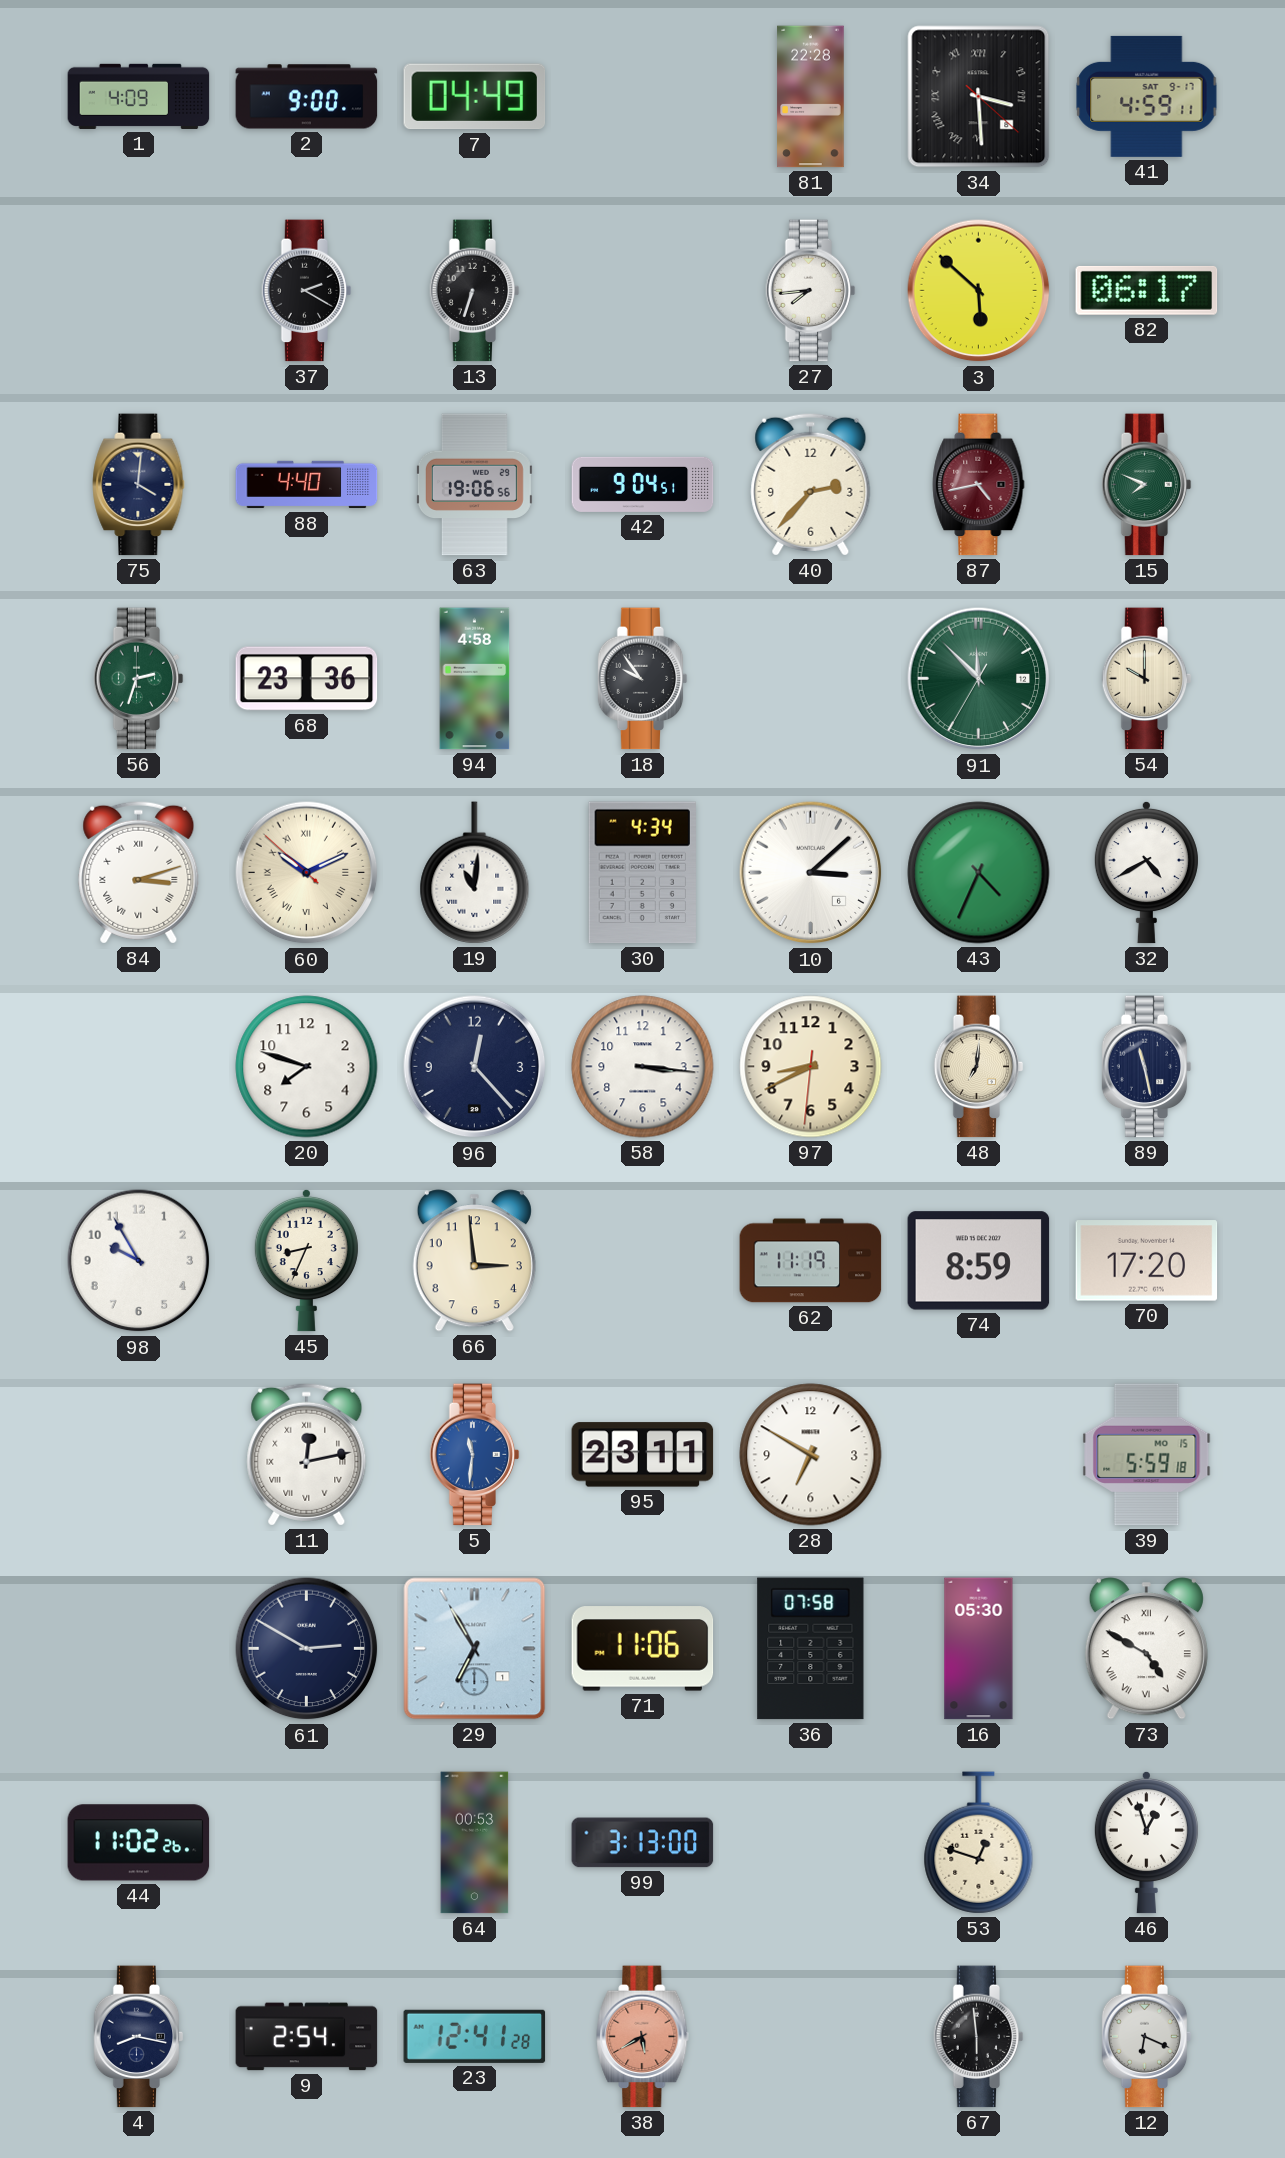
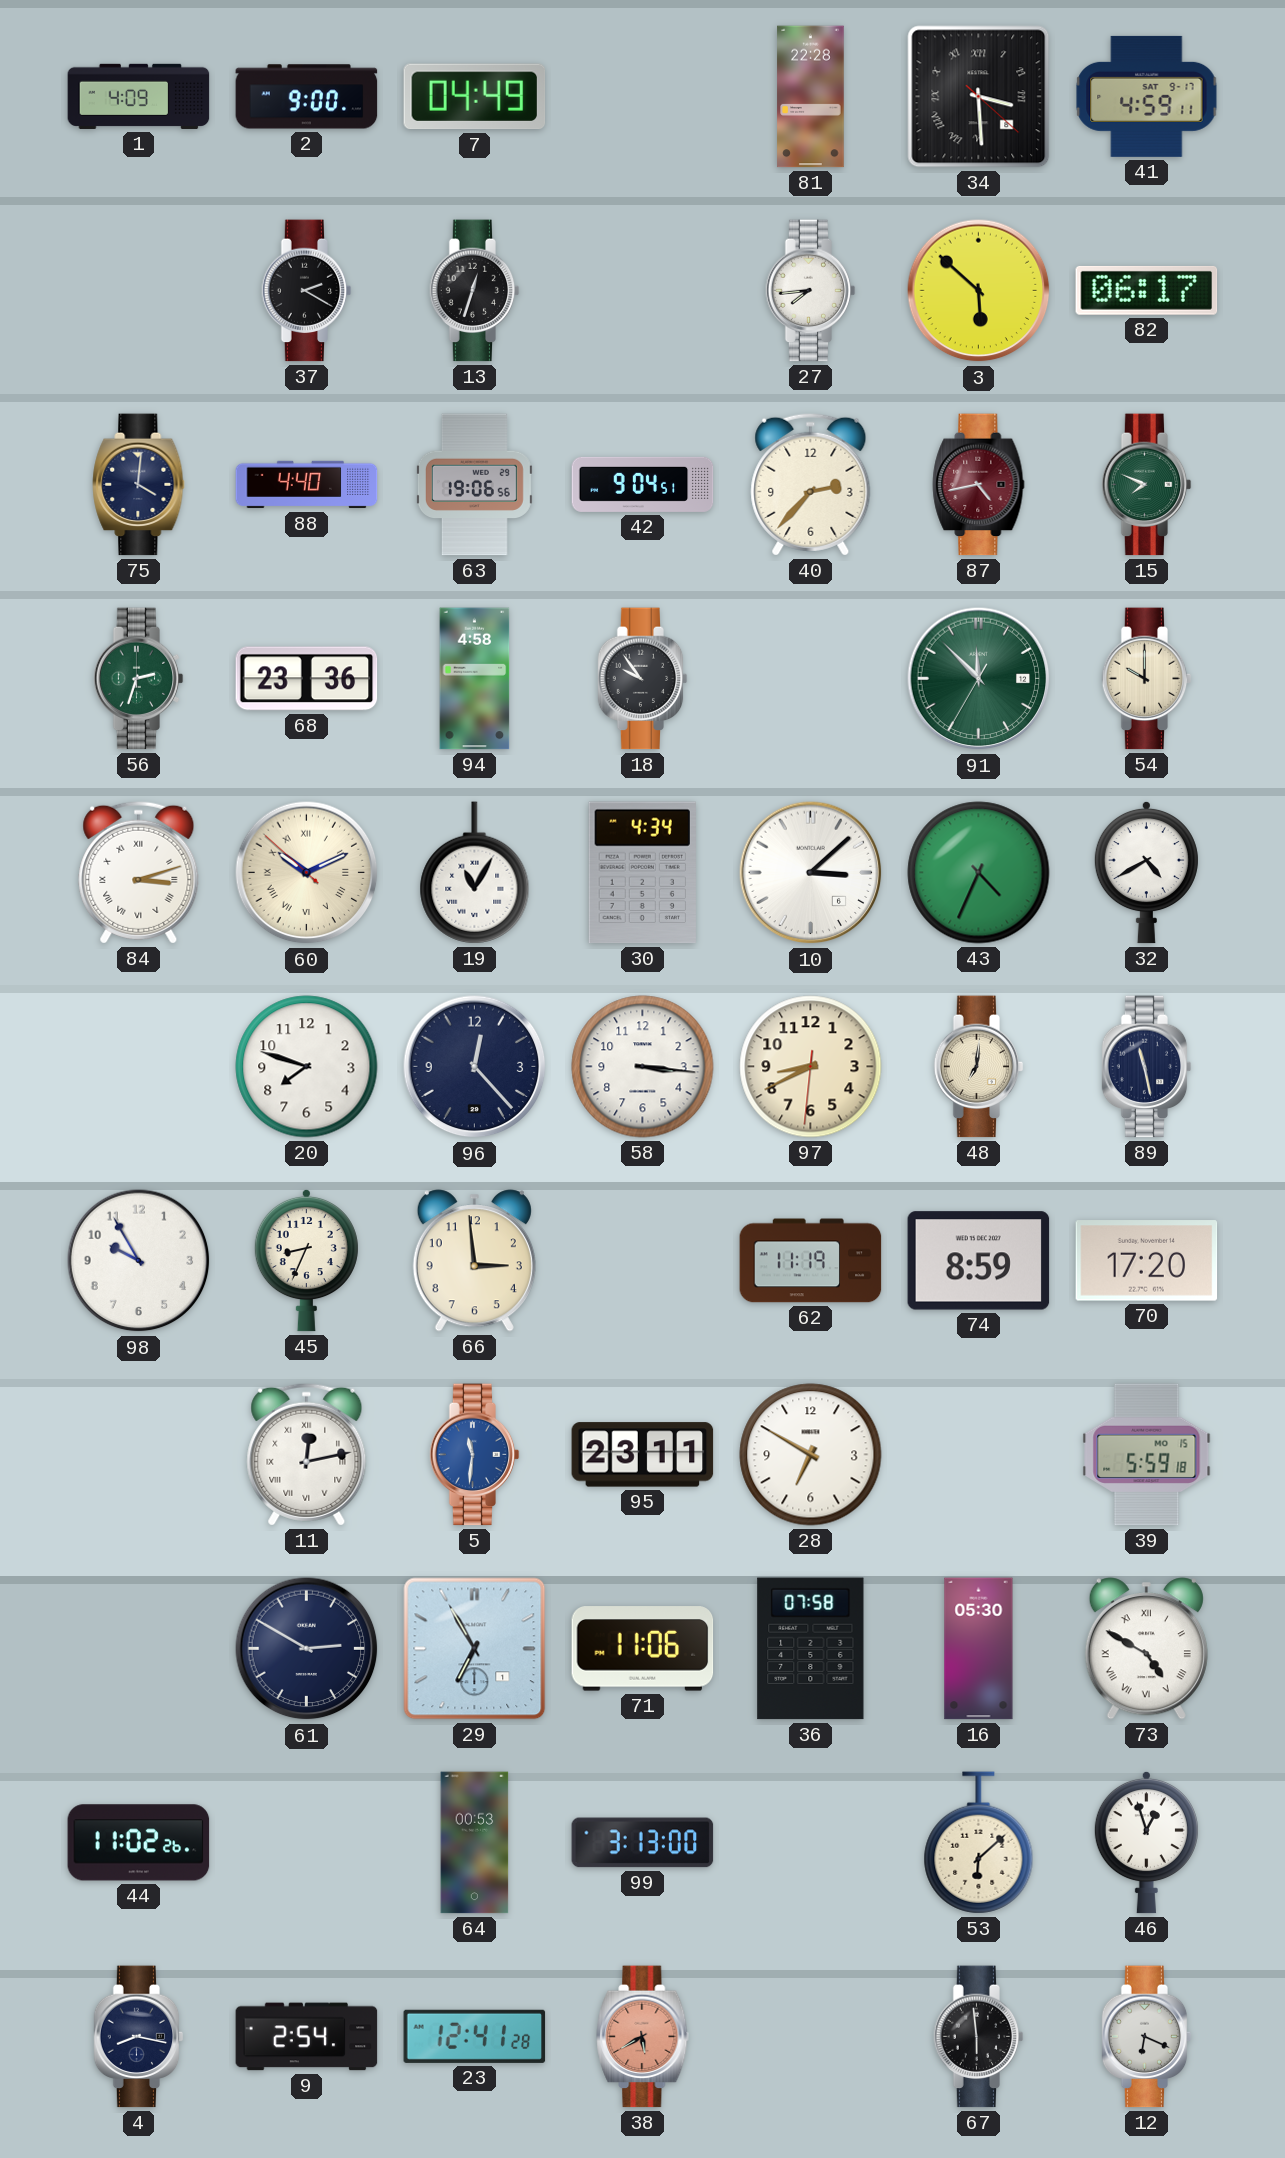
13: 6:33 -> 12:33
19: 11:01 -> 11:05
53: 12:48 -> 6:08
